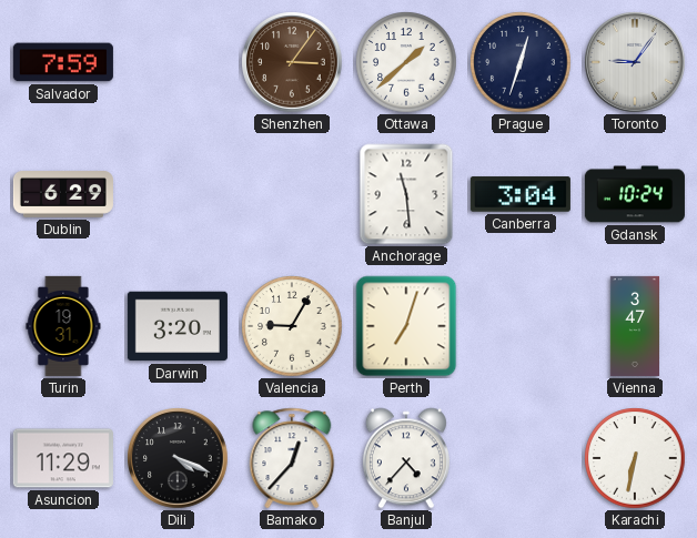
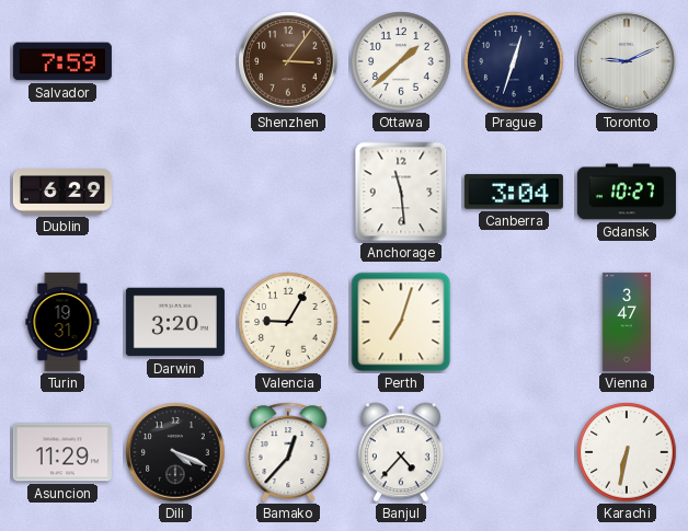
Toronto: 9:06 -> 9:11
Gdansk: 10:24 -> 10:27
